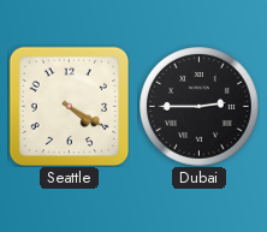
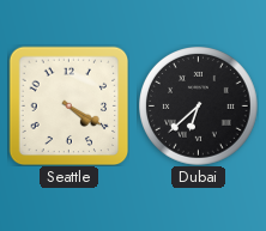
Dubai: 2:45 -> 6:38
